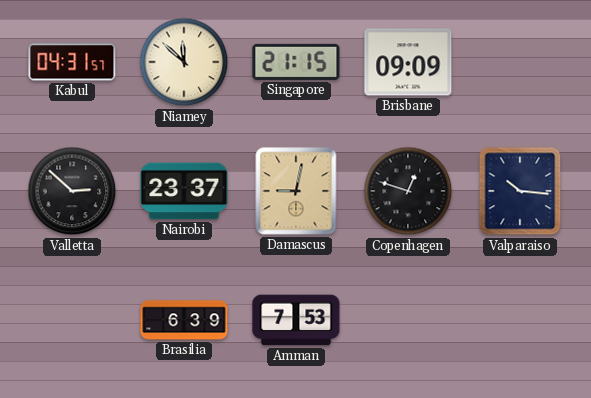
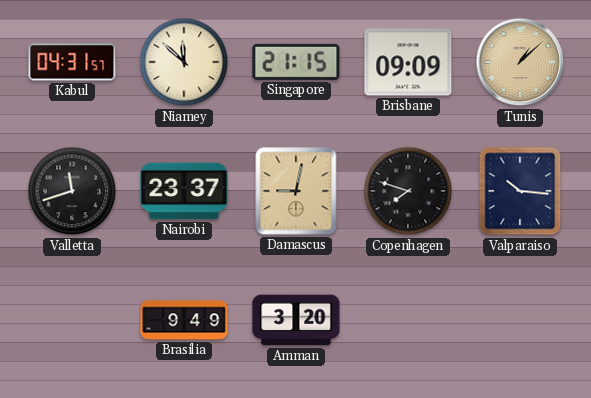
Tunis: none -> 1:08
Valletta: 2:52 -> 11:42
Copenhagen: 12:48 -> 7:48
Brasilia: 6:39 -> 9:49
Amman: 7:53 -> 3:20
